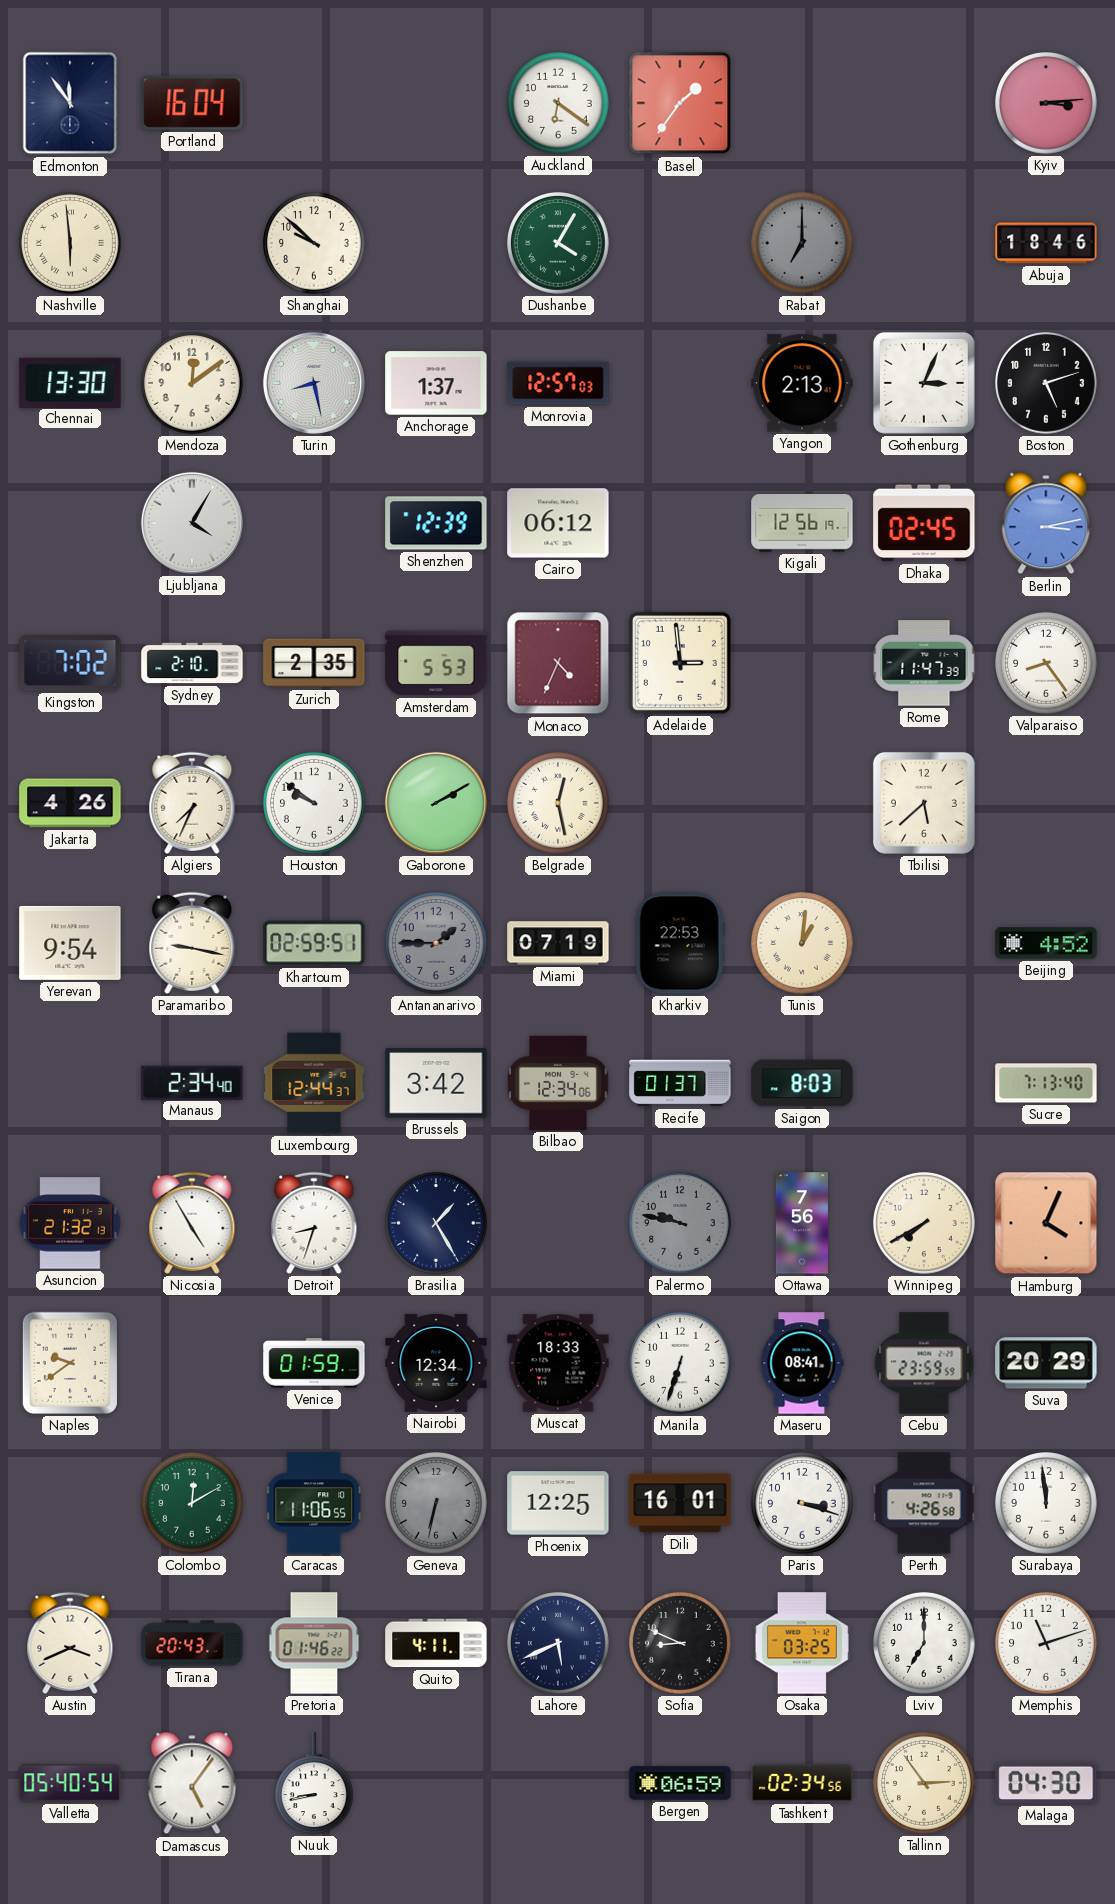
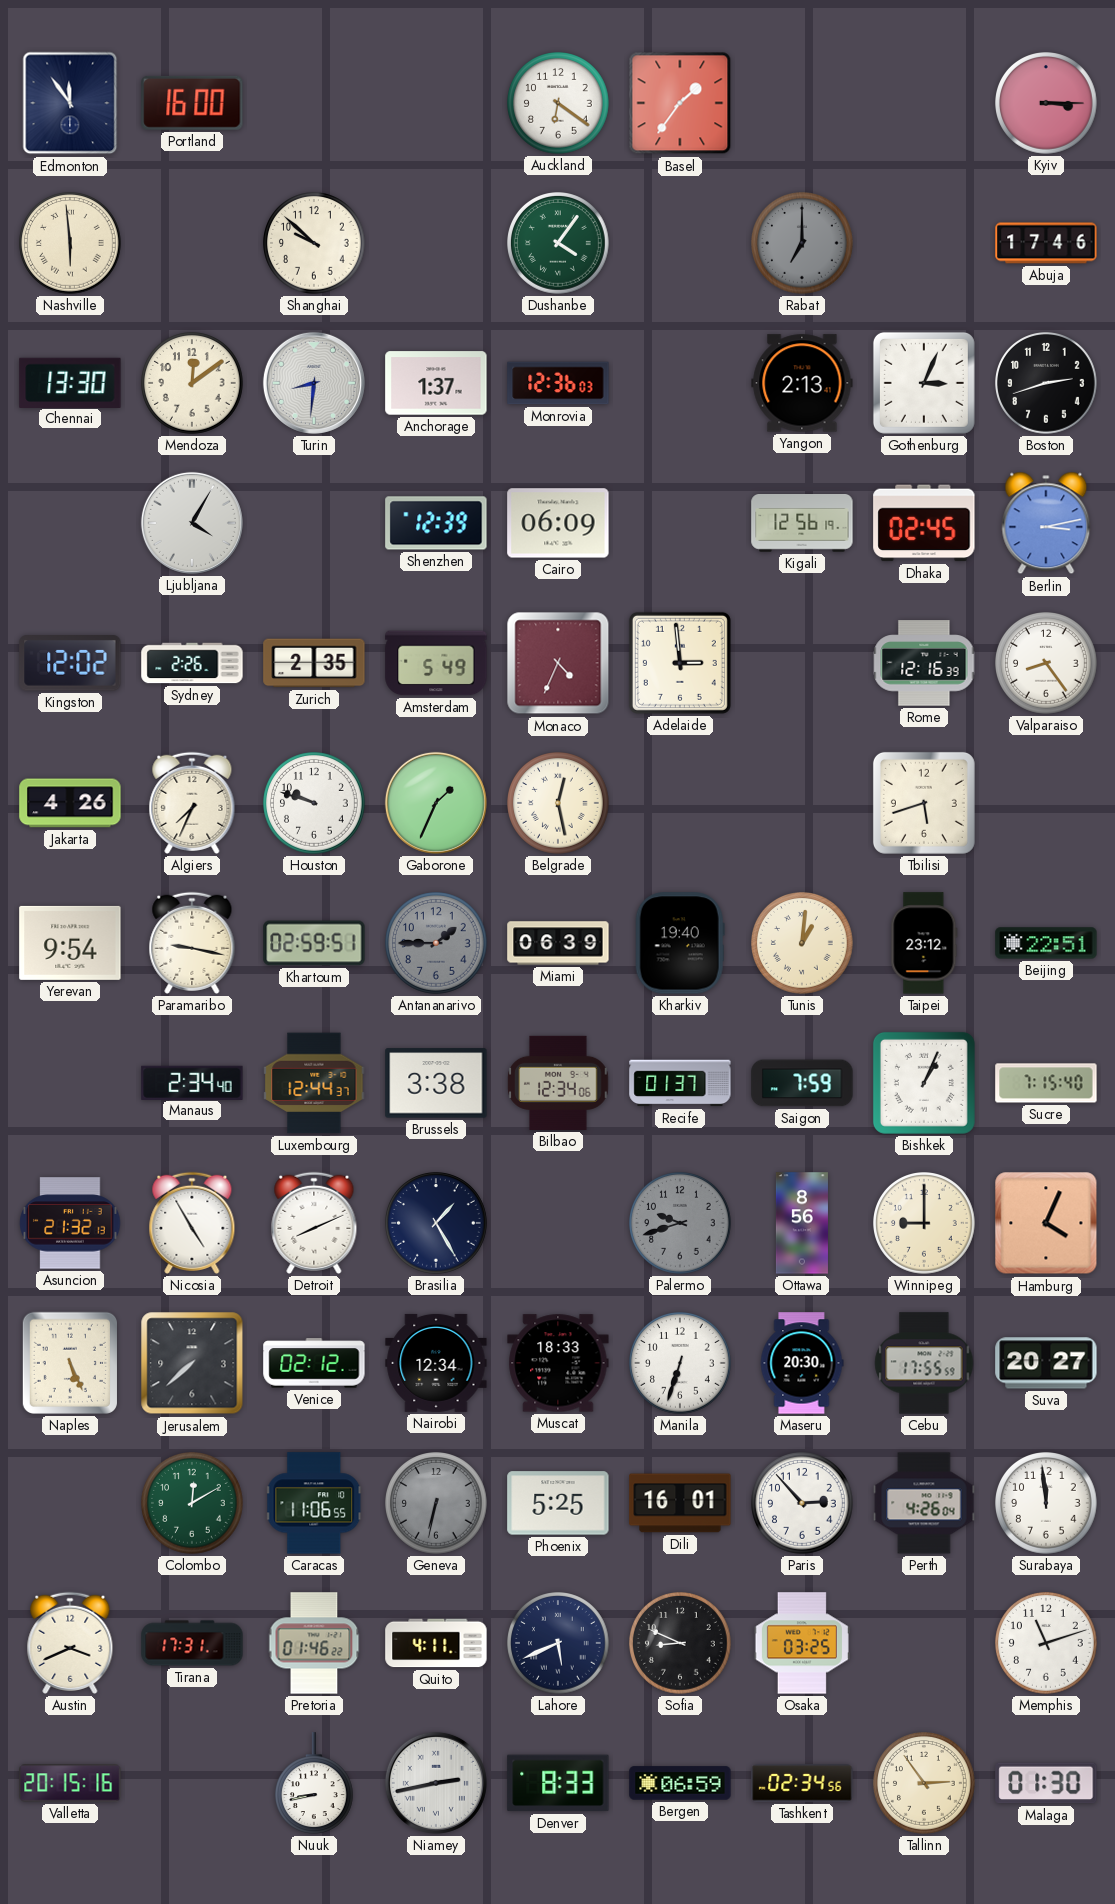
Portland: 16:04 -> 16:00
Kyiv: 3:14 -> 3:15
Dushanbe: 4:05 -> 4:06
Abuja: 18:46 -> 17:46
Turin: 8:28 -> 8:31
Monrovia: 12:57 -> 12:36
Boston: 5:12 -> 2:42
Cairo: 06:12 -> 06:09
Kingston: 7:02 -> 12:02
Sydney: 2:10 -> 2:26
Amsterdam: 5:53 -> 5:49
Rome: 11:47 -> 12:16
Houston: 9:51 -> 9:48
Gaborone: 2:10 -> 1:34
Tbilisi: 5:38 -> 5:42
Miami: 07:19 -> 06:39
Kharkiv: 22:53 -> 19:40
Taipei: none -> 23:12
Beijing: 4:52 -> 22:51
Brussels: 3:42 -> 3:38
Saigon: 8:03 -> 7:59
Bishkek: none -> 1:04
Sucre: 7:13 -> 7:15
Detroit: 8:33 -> 8:11
Palermo: 9:47 -> 9:42
Ottawa: 7:56 -> 8:56
Winnipeg: 7:40 -> 9:00
Naples: 9:39 -> 5:26
Jerusalem: none -> 7:38
Venice: 01:59 -> 02:12
Maseru: 08:41 -> 20:30
Cebu: 23:59 -> 17:55
Suva: 20:29 -> 20:27
Phoenix: 12:25 -> 5:25
Paris: 3:18 -> 2:53
Perth: 4:26:58 -> 4:26:04
Tirana: 20:43 -> 17:31
Lviv: 7:00 -> none
Valletta: 05:40 -> 20:15
Damascus: 5:06 -> none
Niamey: none -> 2:43
Denver: none -> 8:33
Malaga: 04:30 -> 01:30
